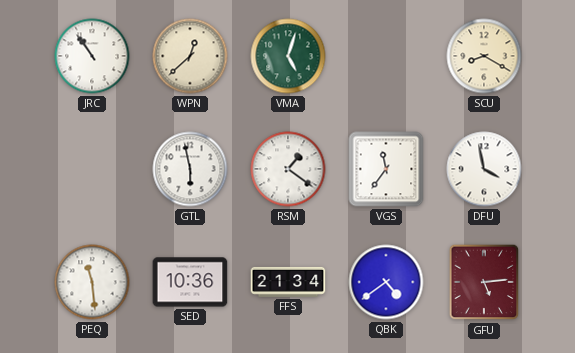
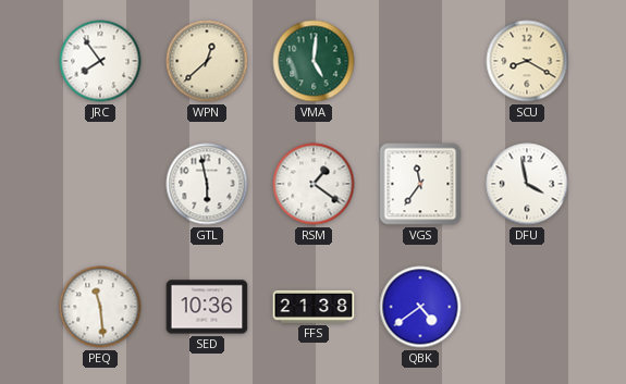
JRC: 10:54 -> 7:54
VMA: 5:03 -> 5:01
FFS: 21:34 -> 21:38
GFU: 5:14 -> none
